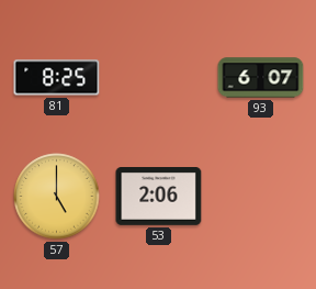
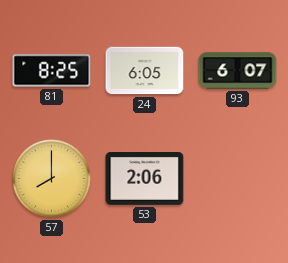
24: none -> 6:05
57: 5:00 -> 8:00
